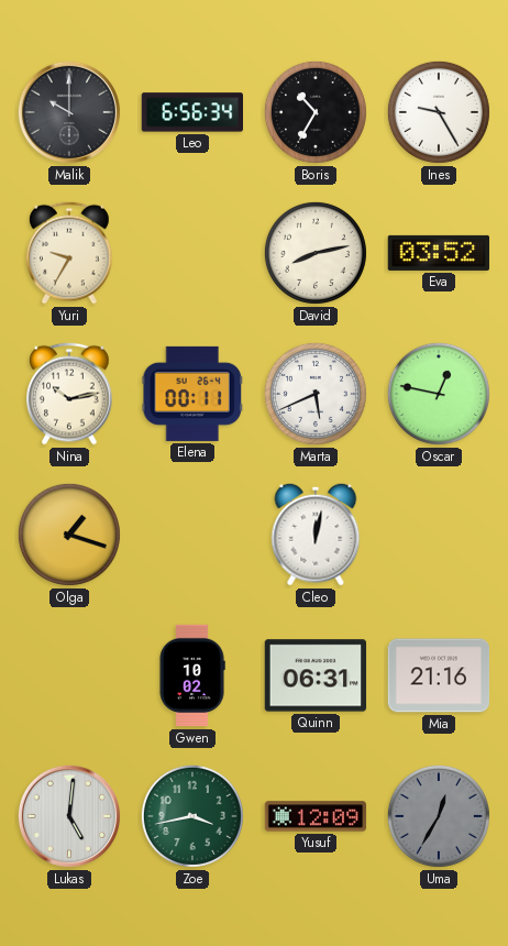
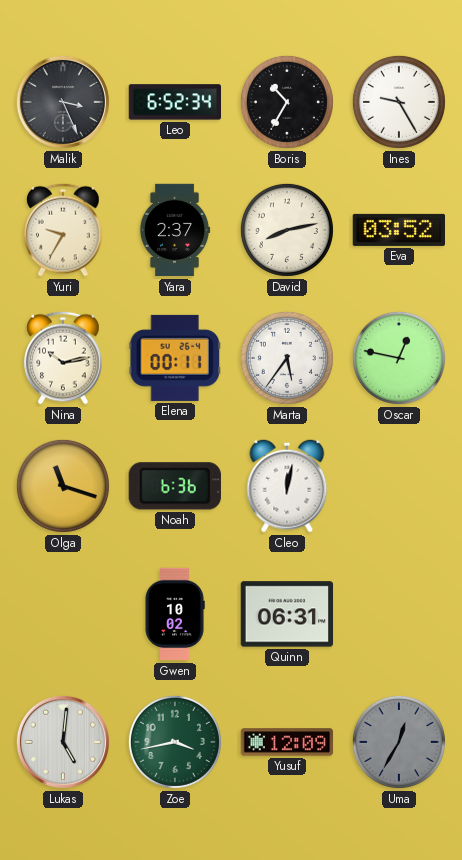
Malik: 10:00 -> 3:26
Leo: 6:56 -> 6:52
Yara: none -> 2:37
Marta: 5:41 -> 5:36
Olga: 1:18 -> 11:18
Noah: none -> 6:36
Mia: 21:16 -> none
